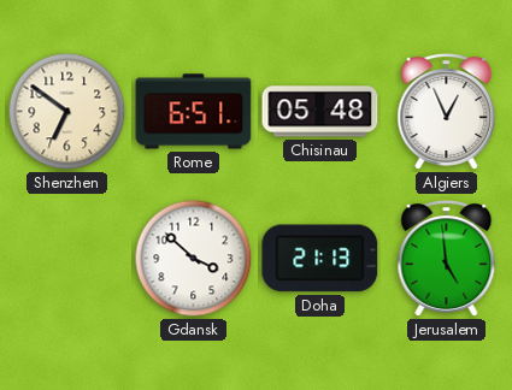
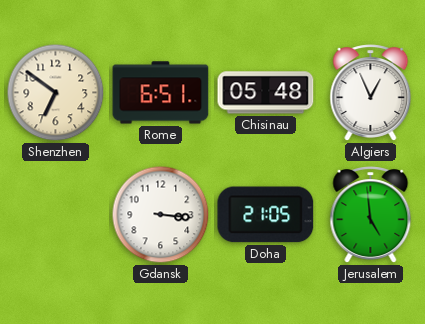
Gdansk: 3:52 -> 3:16
Doha: 21:13 -> 21:05
